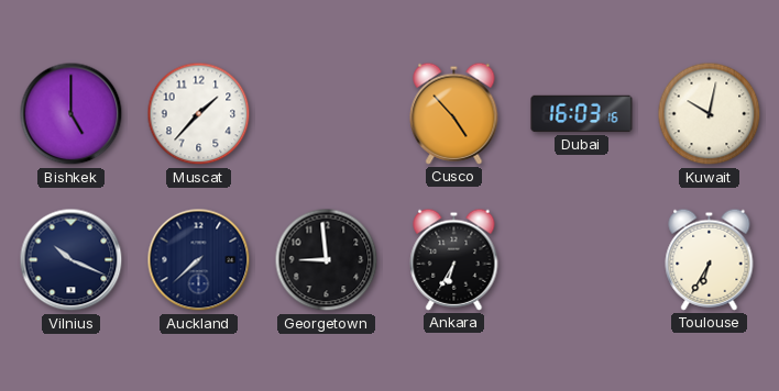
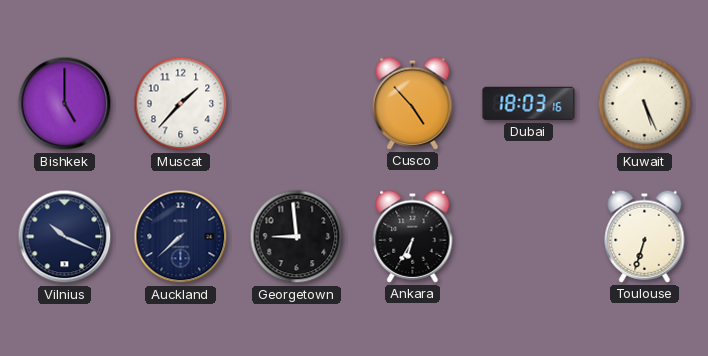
Dubai: 16:03 -> 18:03
Kuwait: 10:02 -> 5:26
Toulouse: 6:35 -> 6:33
